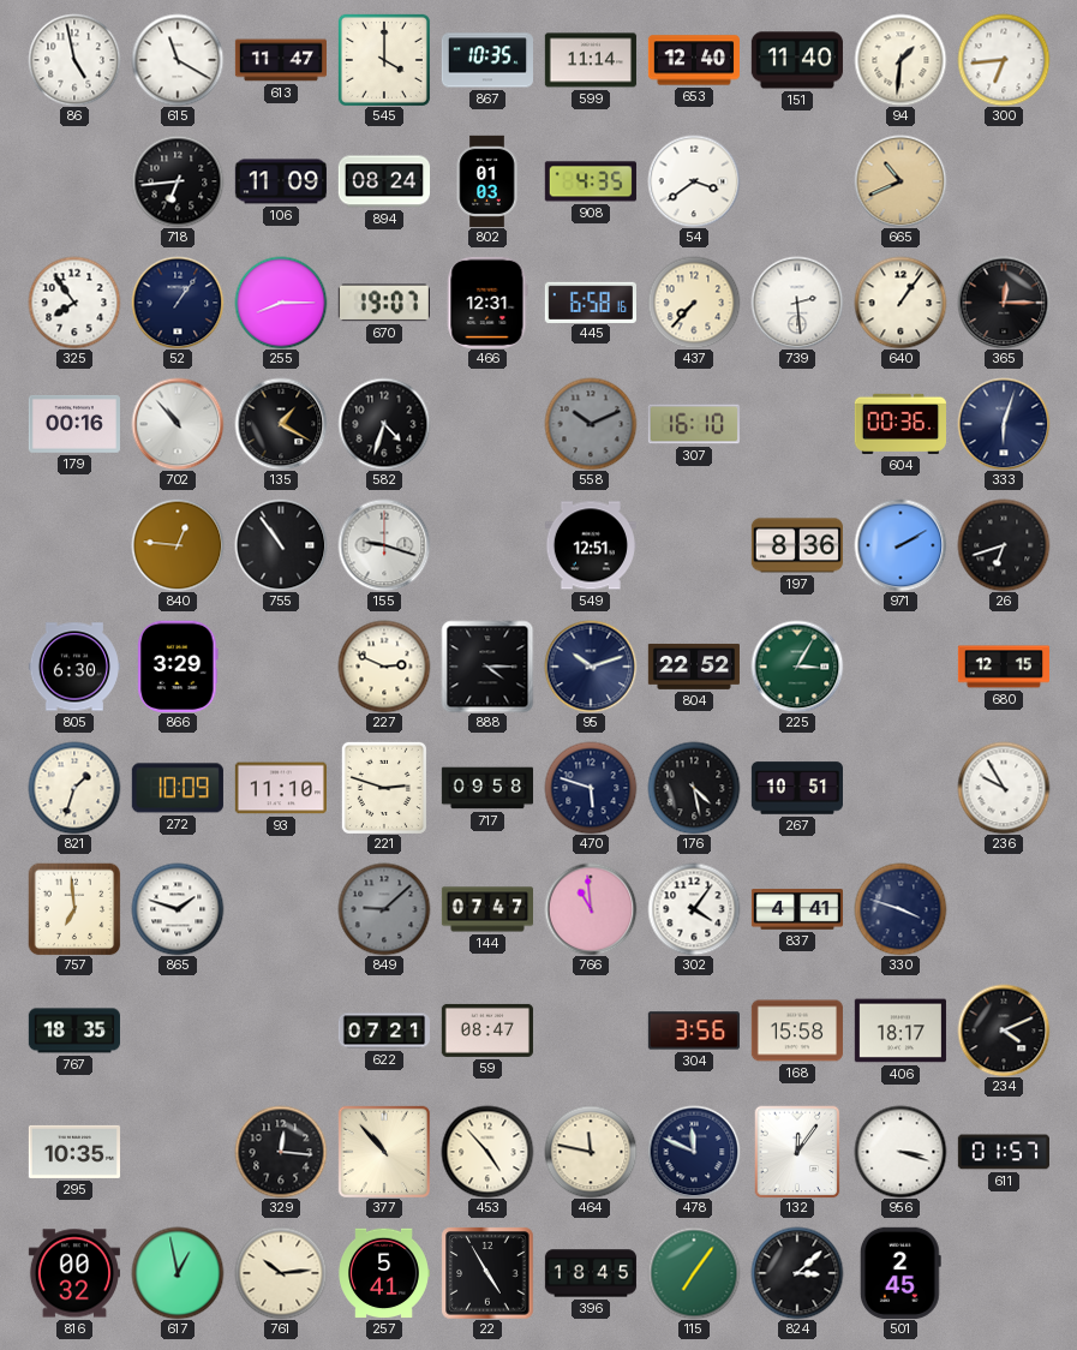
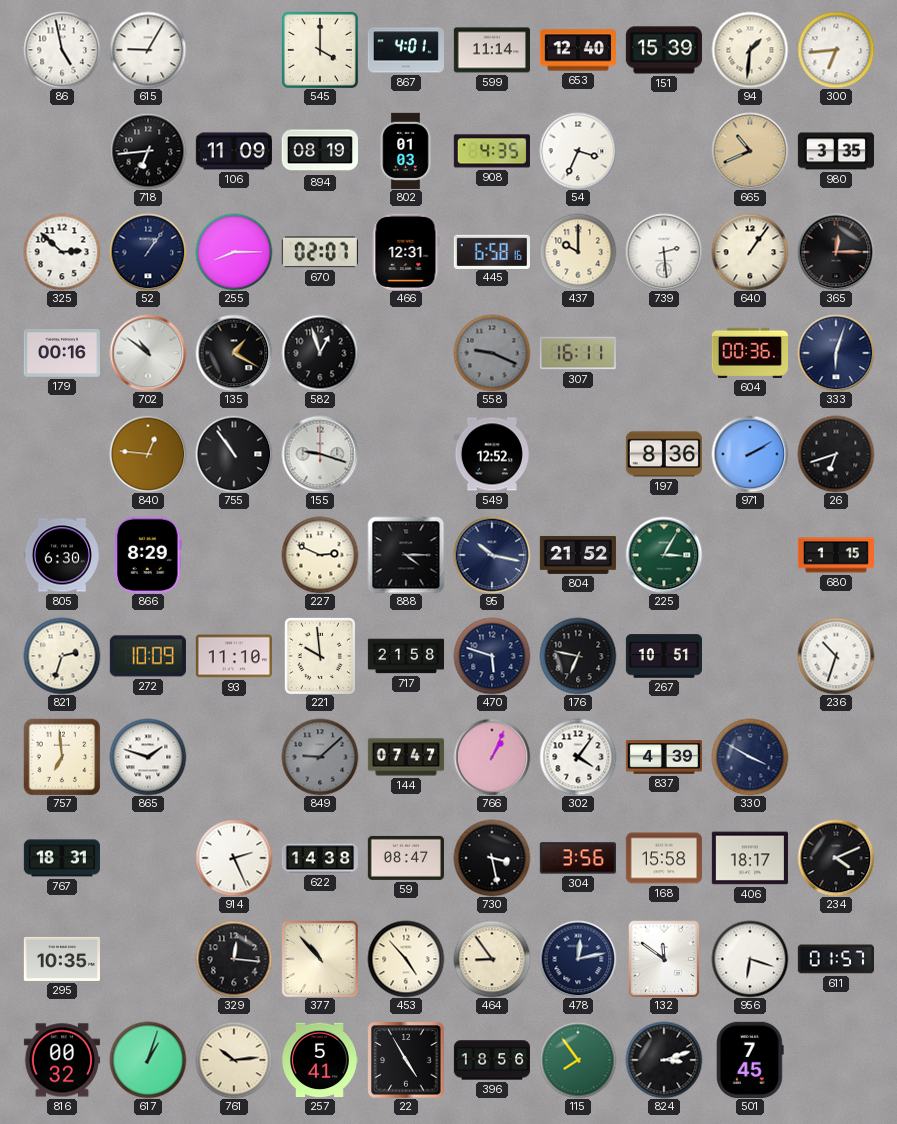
615: 11:20 -> 9:05
613: 11:47 -> none
867: 10:35 -> 4:01
151: 11:40 -> 15:39
894: 08:24 -> 08:19
54: 3:39 -> 3:34
980: none -> 3:35
325: 7:54 -> 2:52
670: 19:07 -> 02:07
437: 7:37 -> 10:00
702: 10:53 -> 10:51
582: 4:33 -> 12:57
558: 10:11 -> 9:19
307: 16:10 -> 16:11
549: 12:51 -> 12:52
866: 3:29 -> 8:29
95: 10:12 -> 10:17
804: 22:52 -> 21:52
680: 12:15 -> 1:15
821: 1:33 -> 2:33
221: 2:48 -> 9:59
717: 09:58 -> 21:58
176: 4:28 -> 6:47
236: 9:55 -> 10:33
766: 10:59 -> 1:04
837: 4:41 -> 4:39
330: 3:48 -> 3:50
767: 18:35 -> 18:31
914: none -> 2:26
622: 07:21 -> 14:38
730: none -> 3:28
464: 11:47 -> 8:54
478: 11:49 -> 12:13
132: 12:06 -> 11:51
956: 3:18 -> 6:18
617: 12:58 -> 1:03
396: 18:45 -> 18:56
115: 7:06 -> 7:54
824: 3:08 -> 3:12
501: 2:45 -> 7:45
